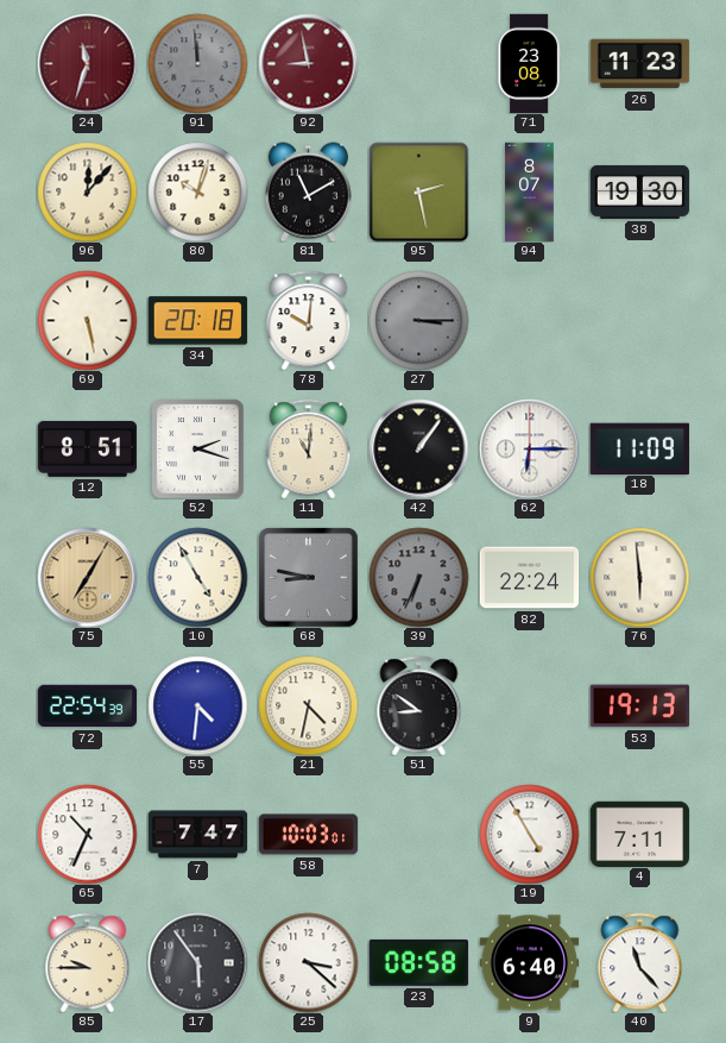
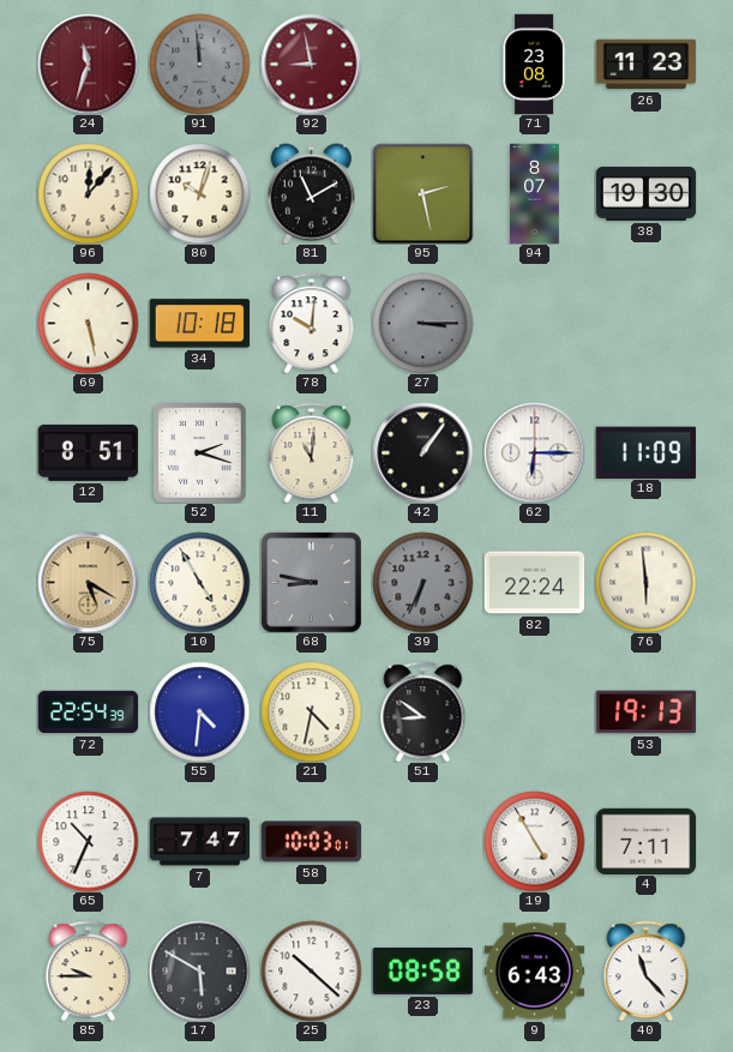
34: 20:18 -> 10:18
75: 7:05 -> 5:20
17: 5:54 -> 5:50
25: 3:22 -> 10:22
9: 6:40 -> 6:43
